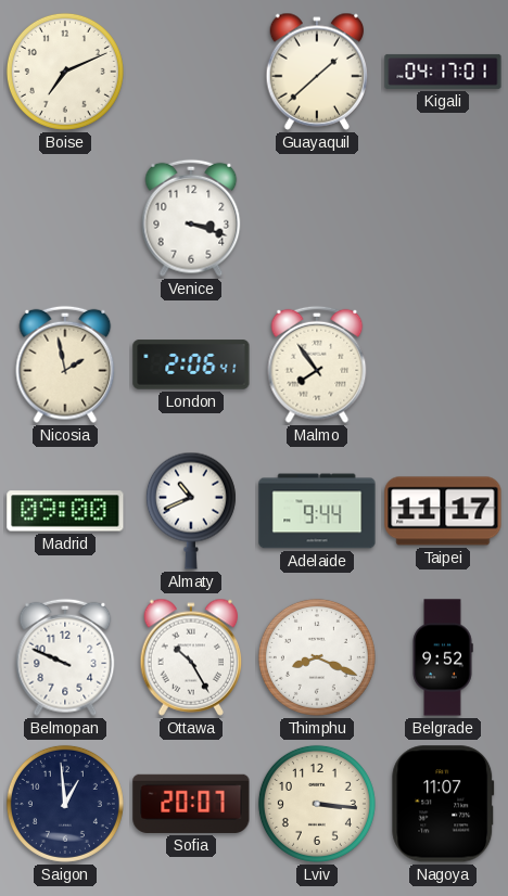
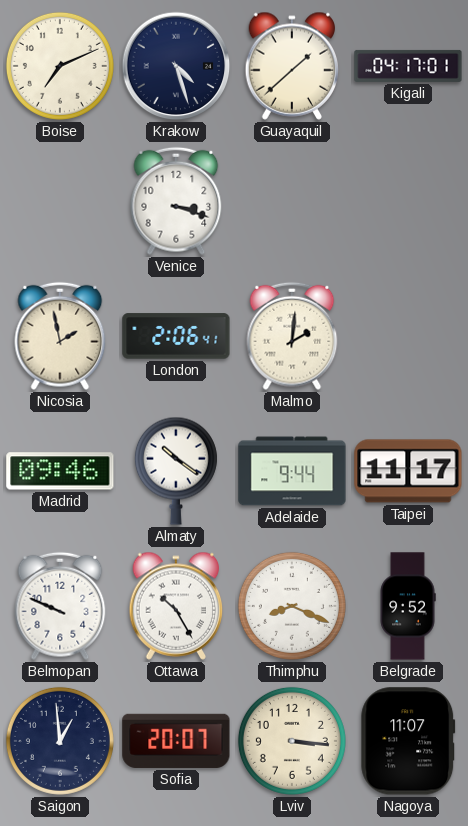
Krakow: none -> 4:27
Malmo: 7:54 -> 2:01
Madrid: 09:00 -> 09:46
Almaty: 10:41 -> 10:21
